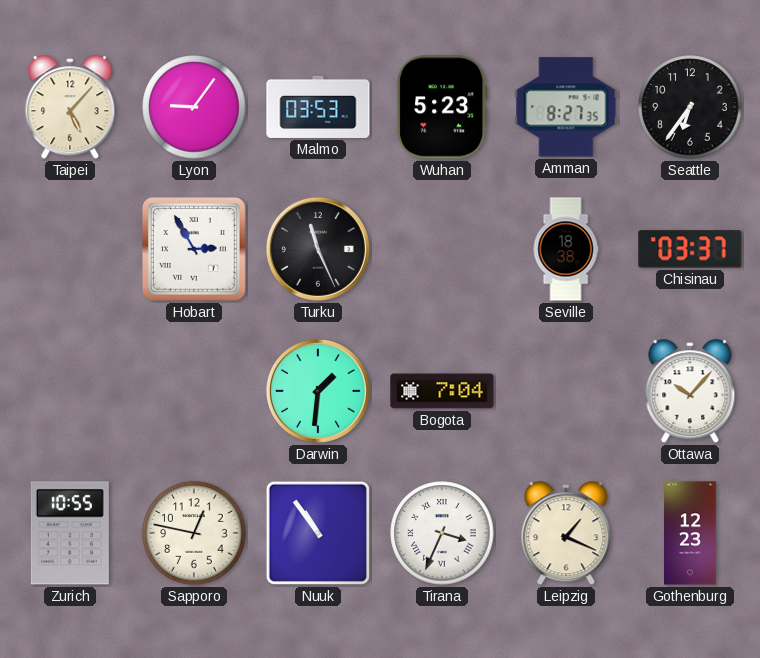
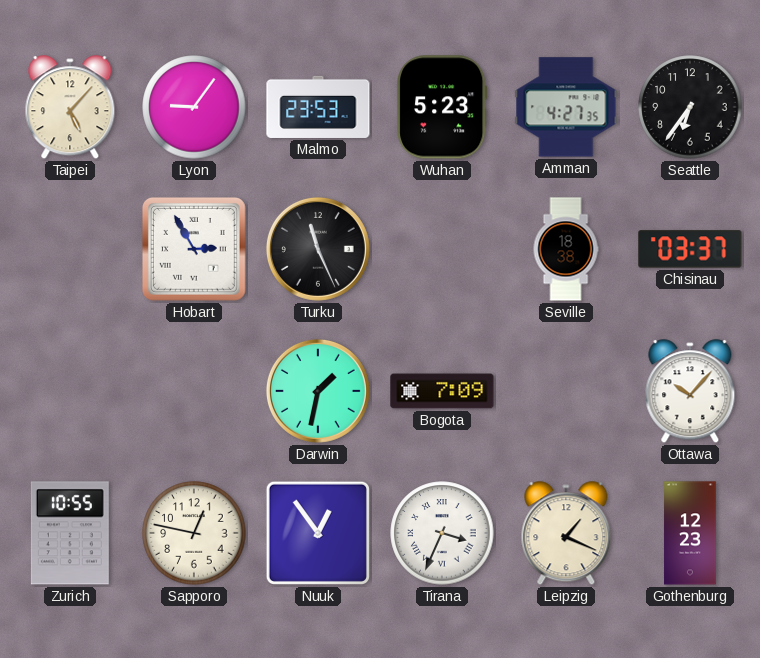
Malmo: 03:53 -> 23:53
Amman: 8:27 -> 4:27
Darwin: 1:31 -> 1:32
Bogota: 7:04 -> 7:09
Nuuk: 10:54 -> 12:54
